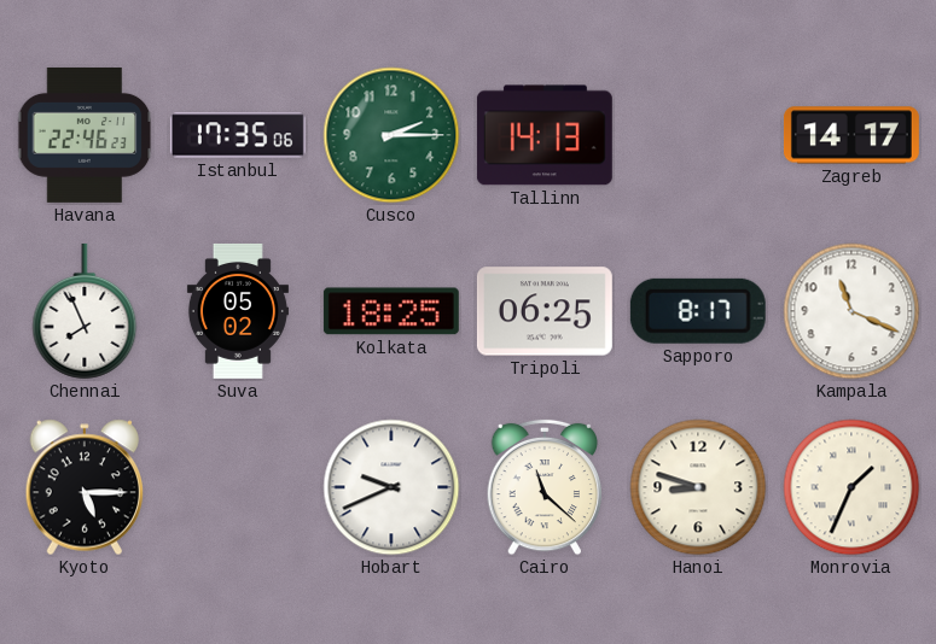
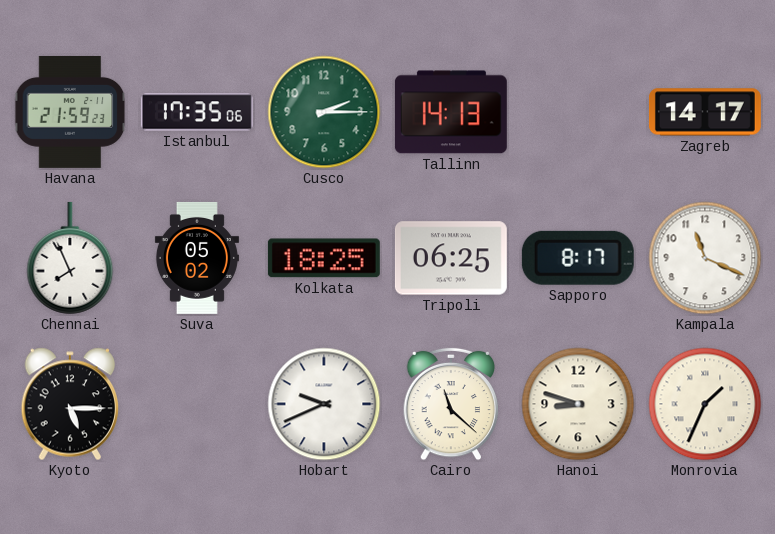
Havana: 22:46 -> 21:59
